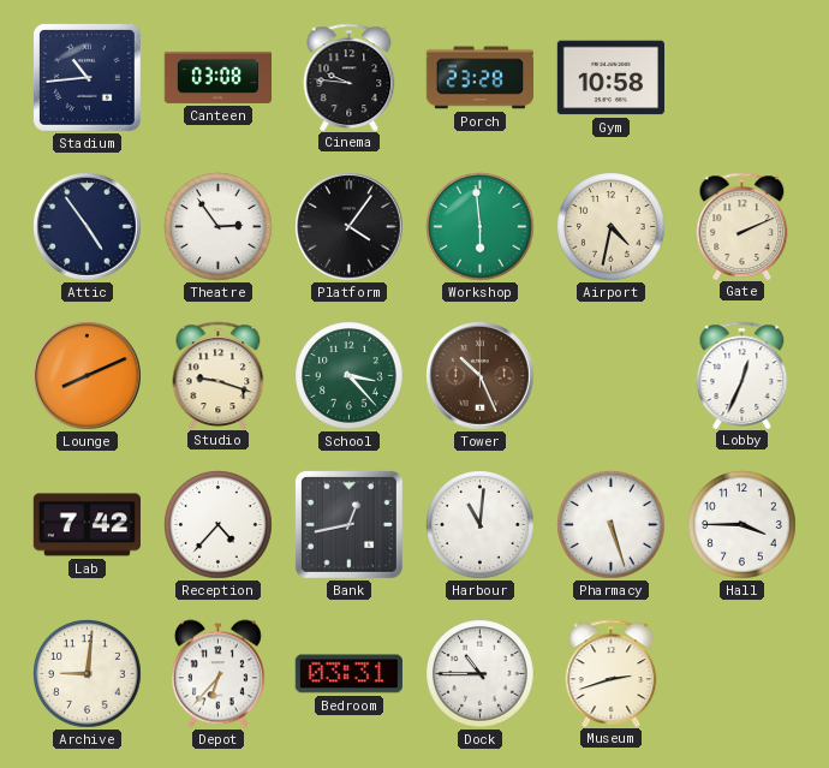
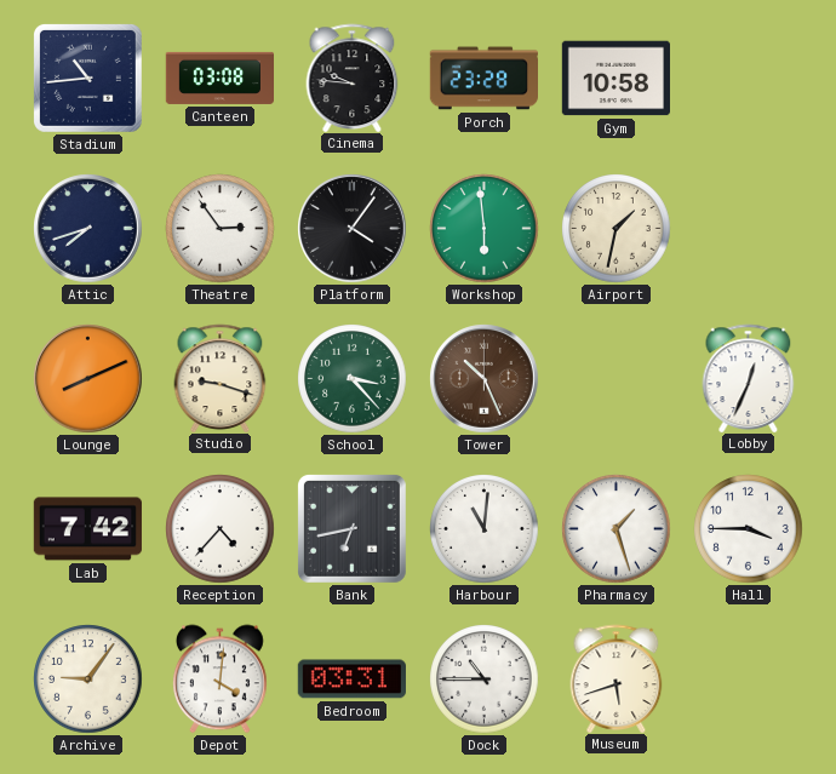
Attic: 4:54 -> 7:42
Airport: 4:32 -> 1:32
Gate: 2:11 -> none
Bank: 12:43 -> 6:43
Pharmacy: 5:27 -> 1:27
Archive: 9:01 -> 9:06
Depot: 6:37 -> 4:01
Museum: 2:42 -> 5:42
